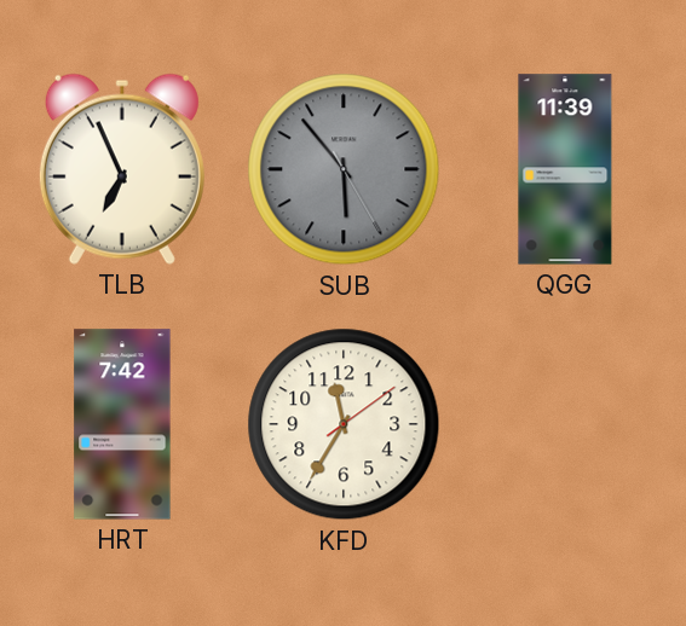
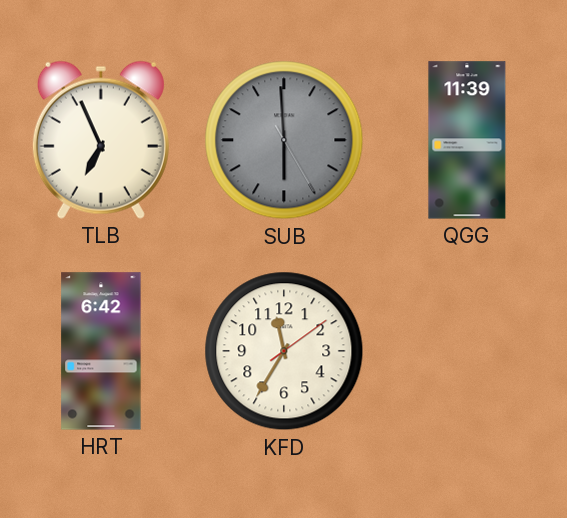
SUB: 5:53 -> 5:59
HRT: 7:42 -> 6:42
